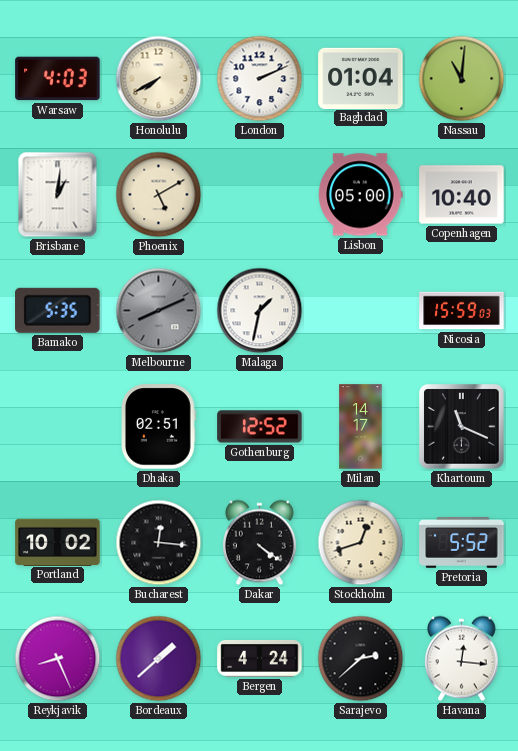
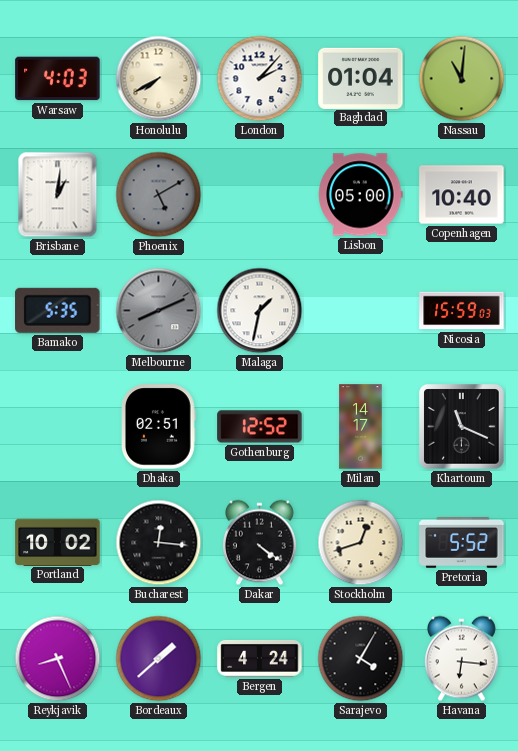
London: 2:11 -> 2:07
Phoenix dial: cream -> grey
Sarajevo: 2:38 -> 4:05
Havana: 12:16 -> 6:16
